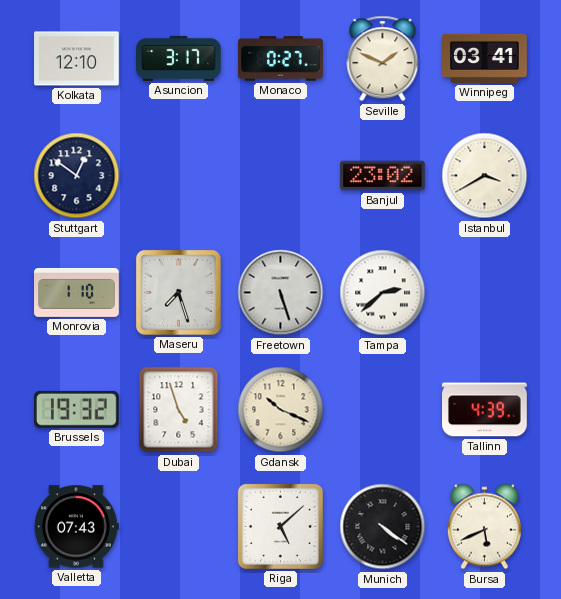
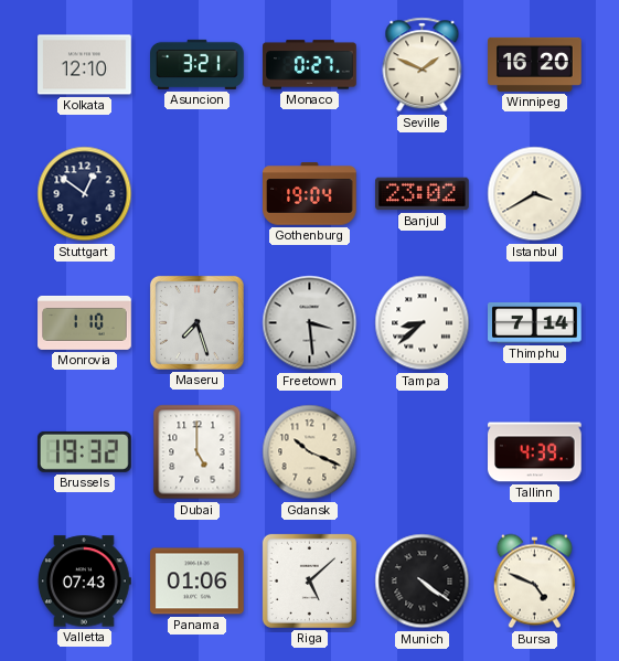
Asuncion: 3:17 -> 3:21
Winnipeg: 03:41 -> 16:20
Gothenburg: none -> 19:04
Freetown: 5:27 -> 3:29
Tampa: 2:38 -> 8:38
Thimphu: none -> 7:14
Dubai: 4:57 -> 5:00
Panama: none -> 01:06
Bursa: 5:41 -> 4:49
